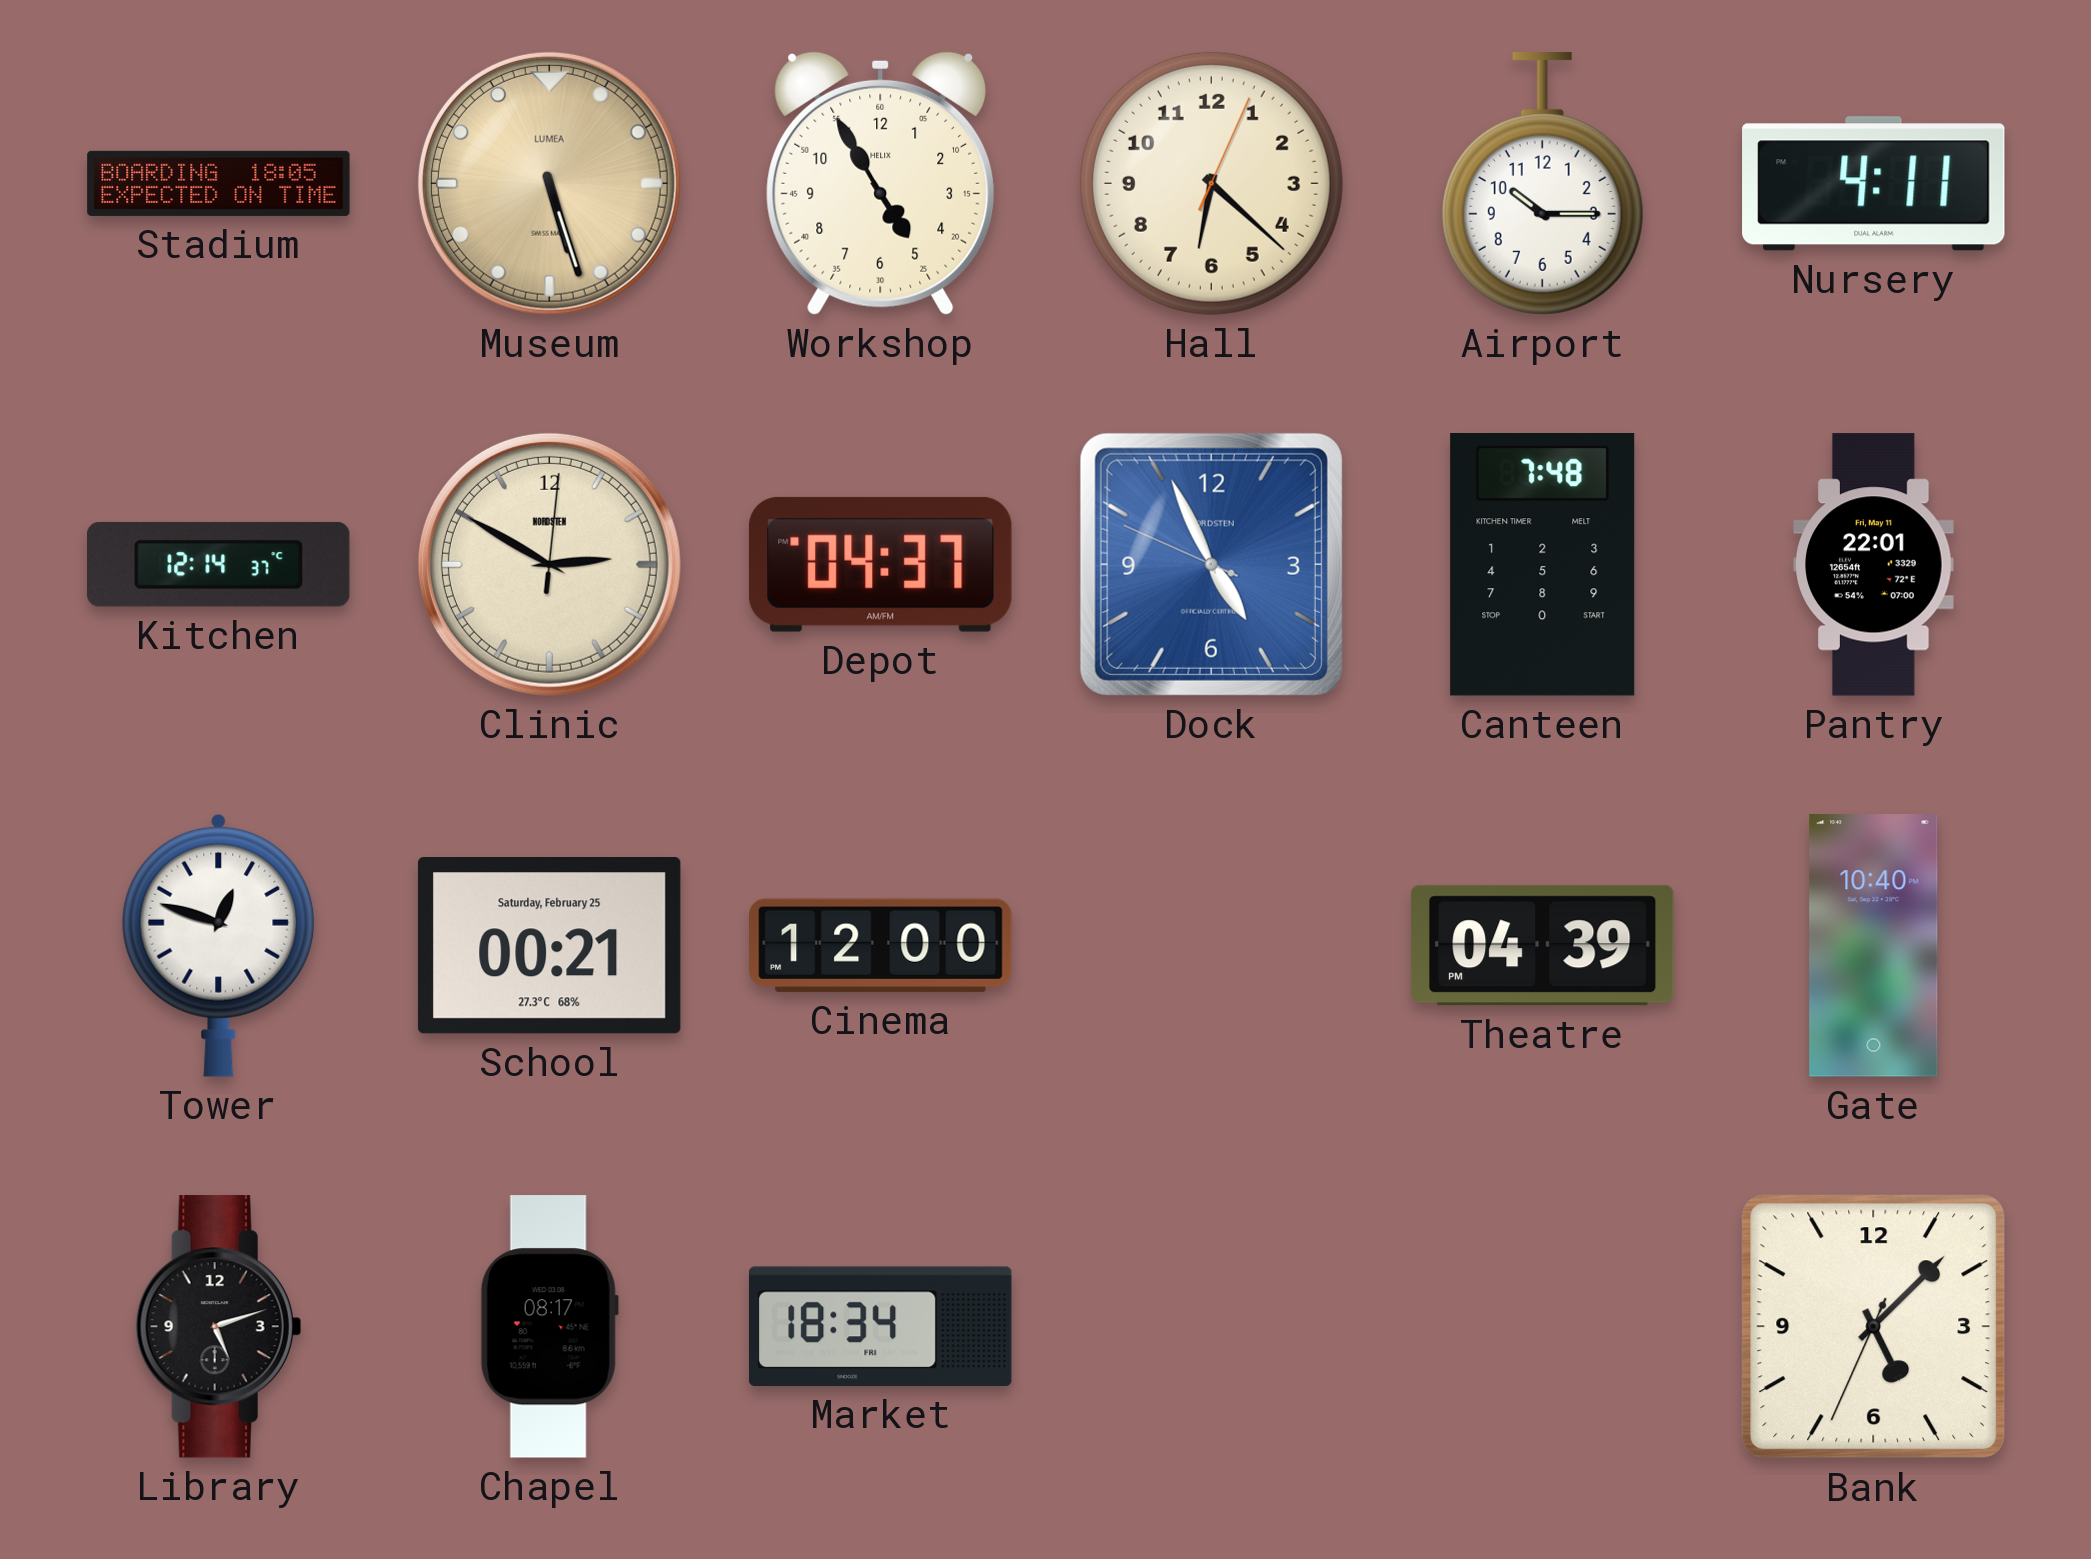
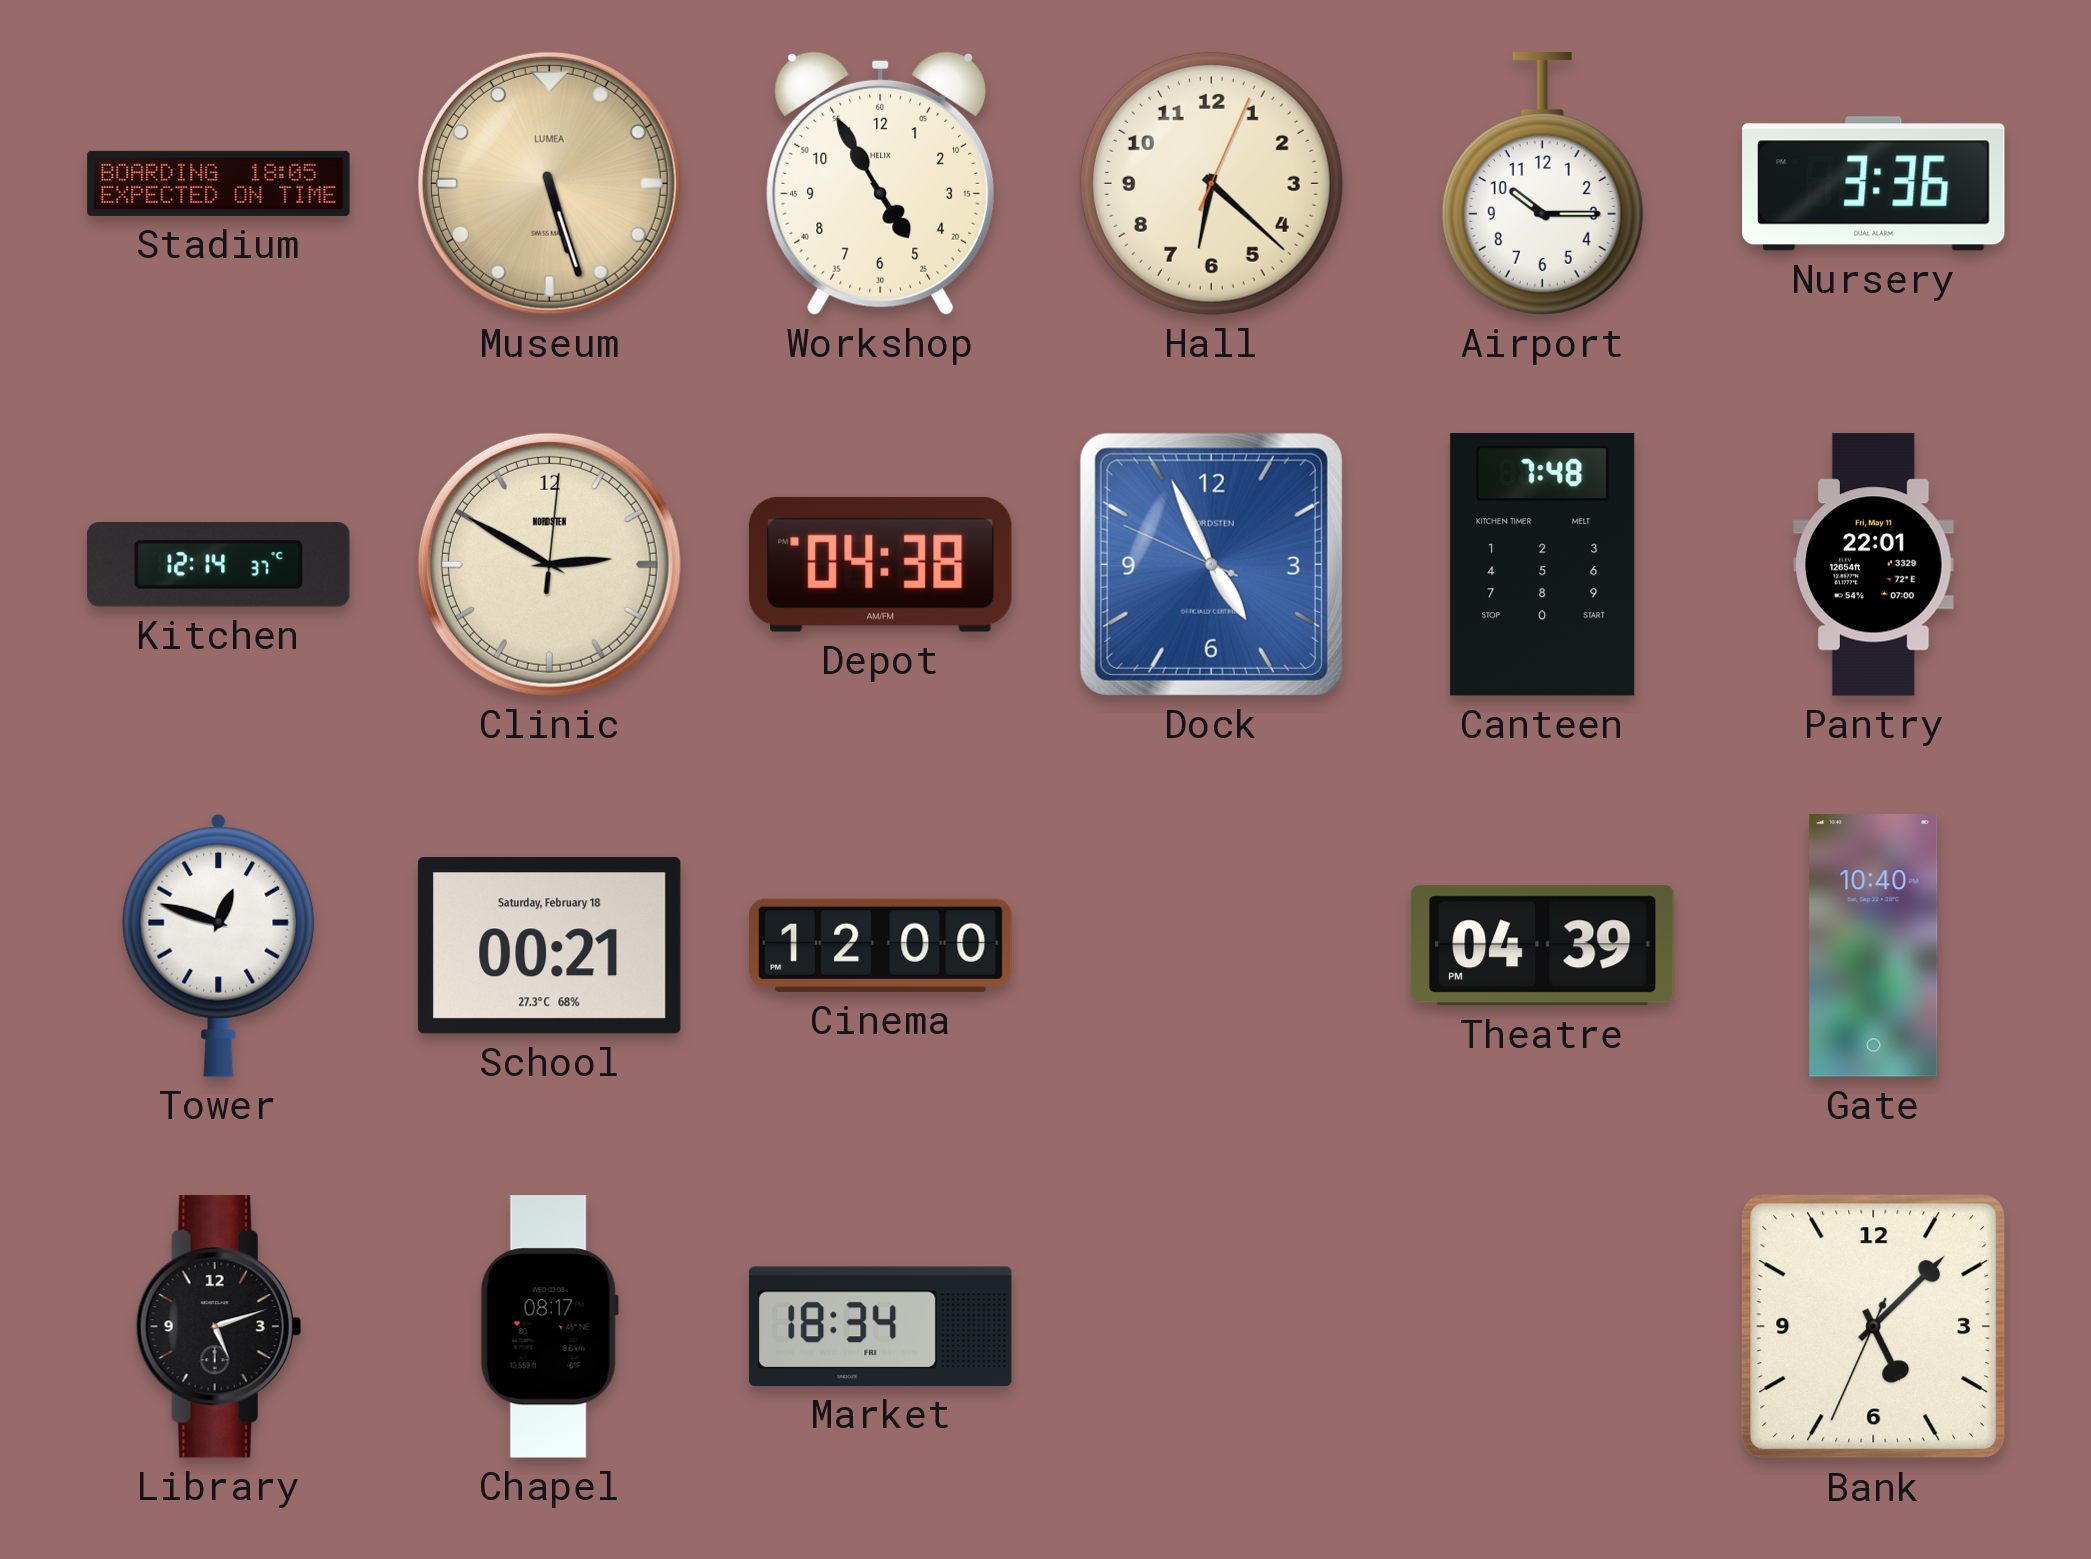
Nursery: 4:11 -> 3:36
Depot: 04:37 -> 04:38
School date: Saturday, February 25 -> Saturday, February 18
